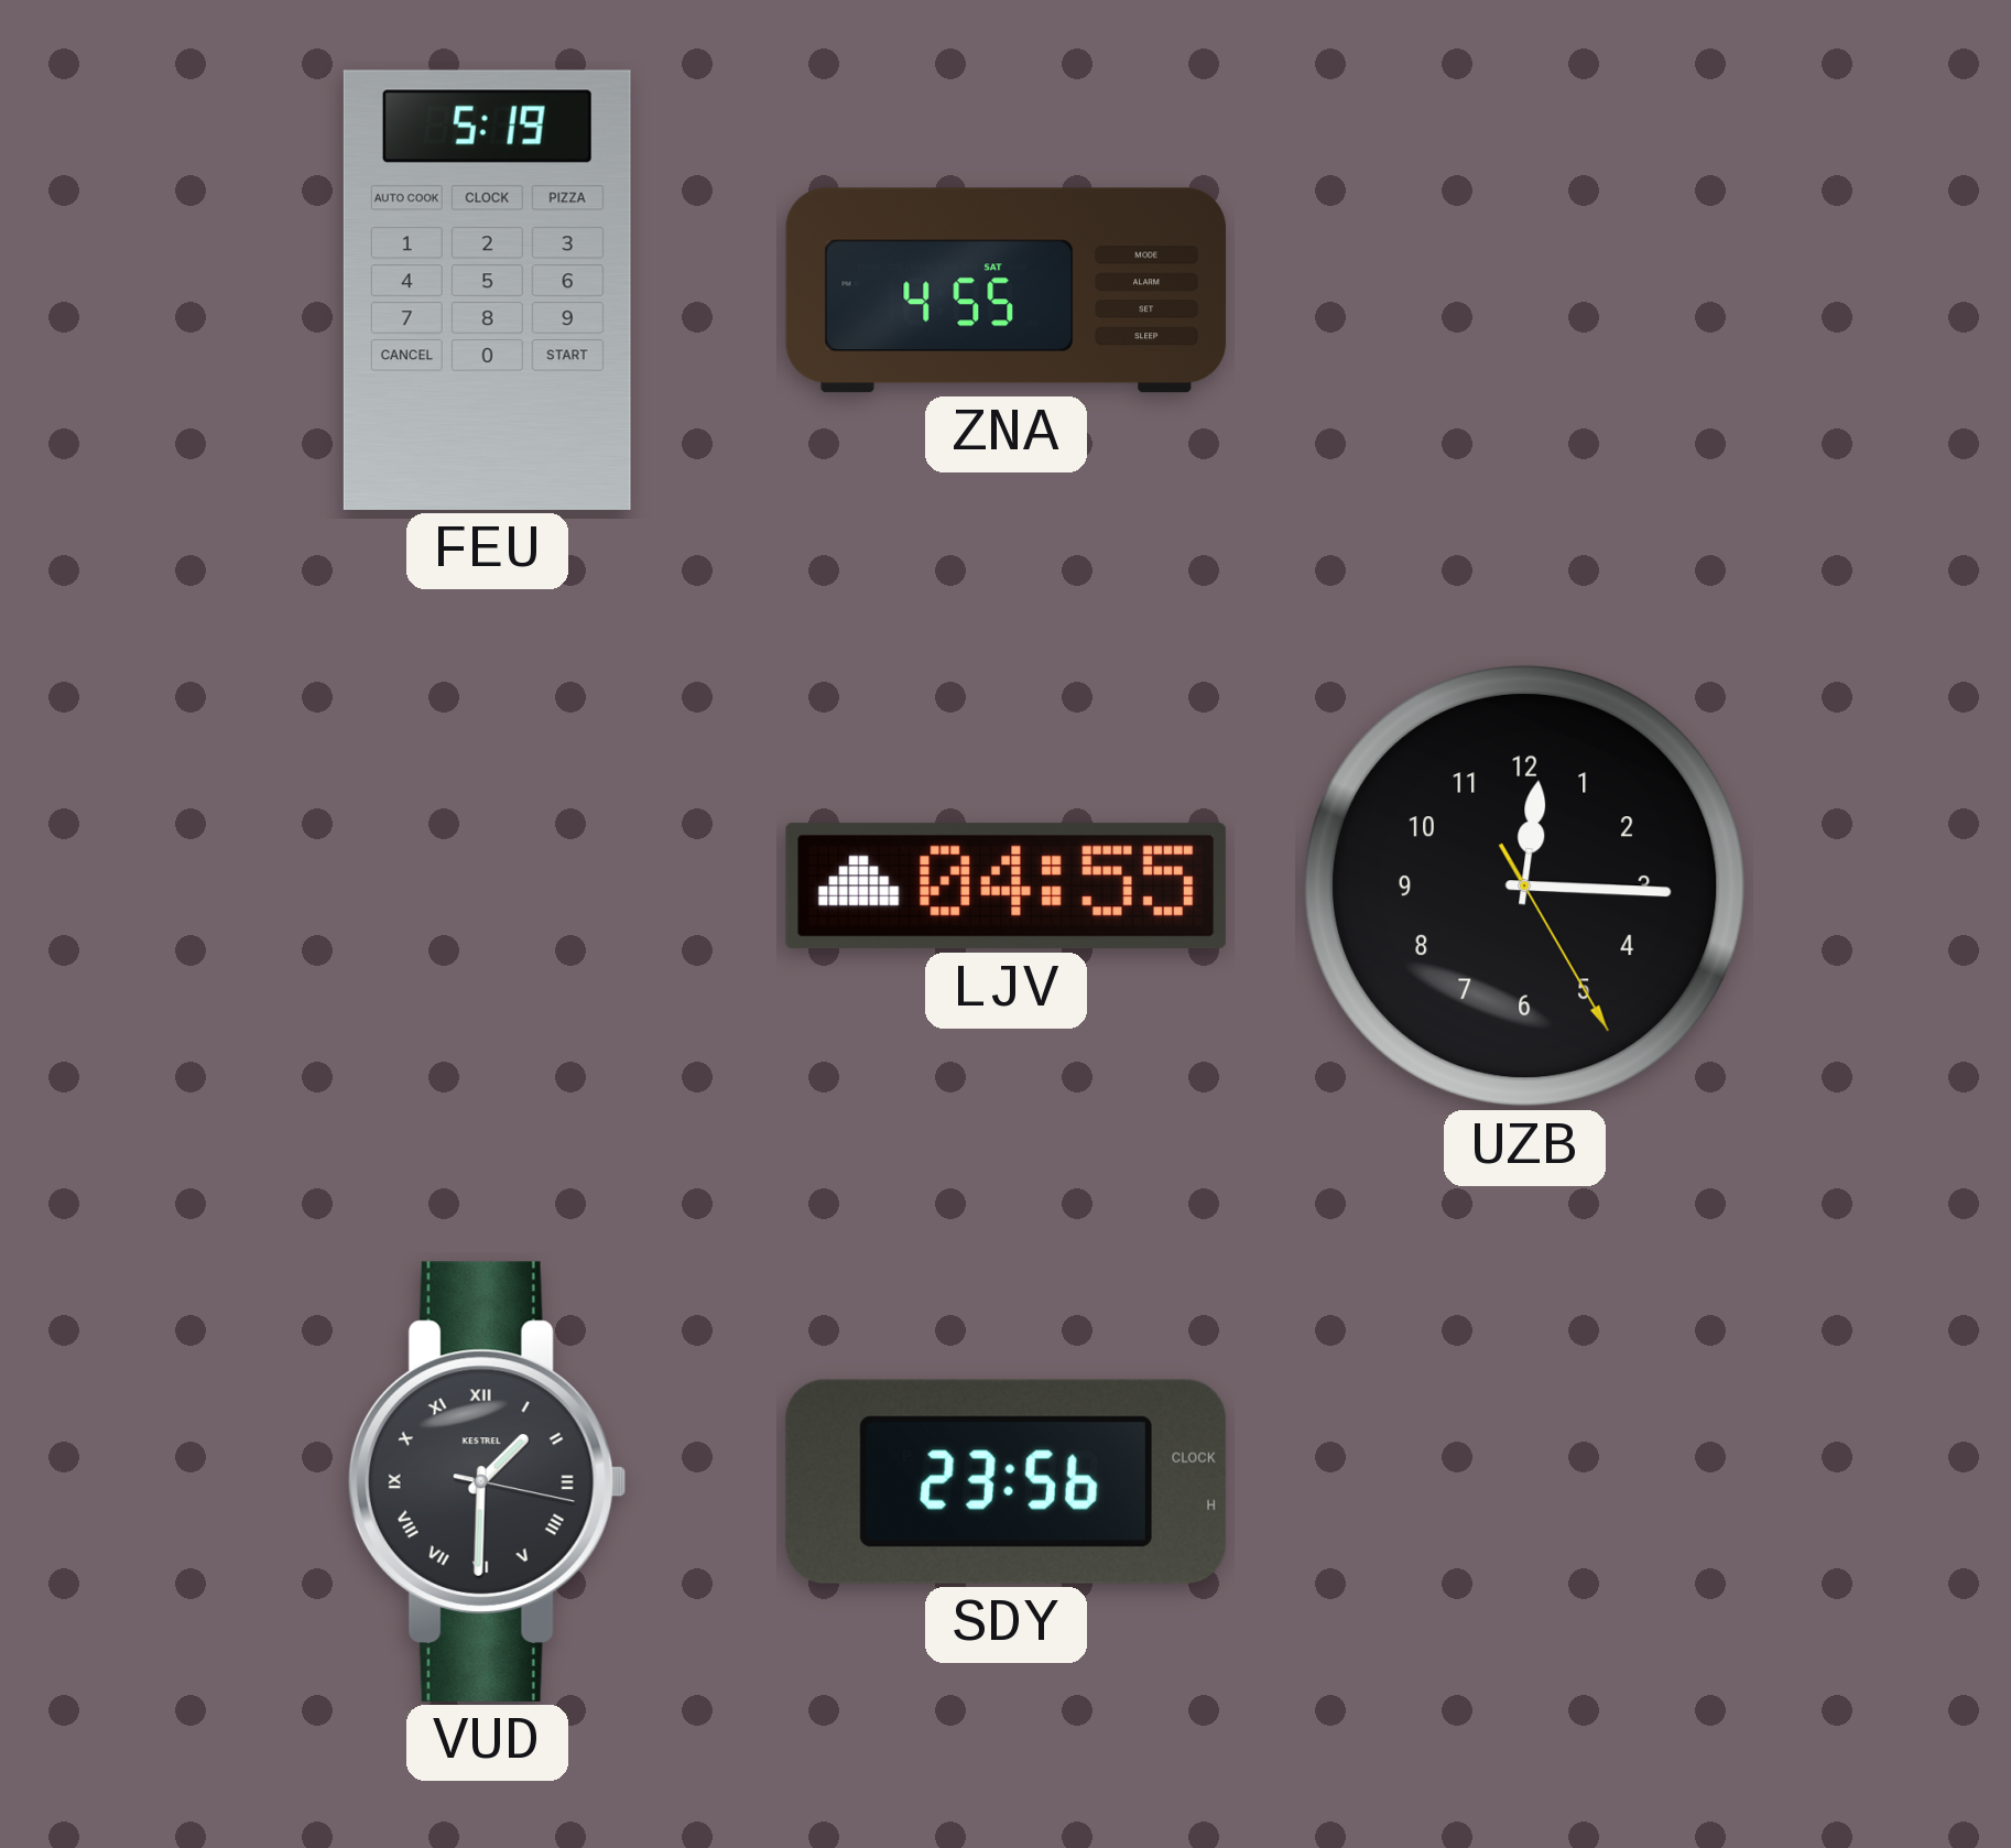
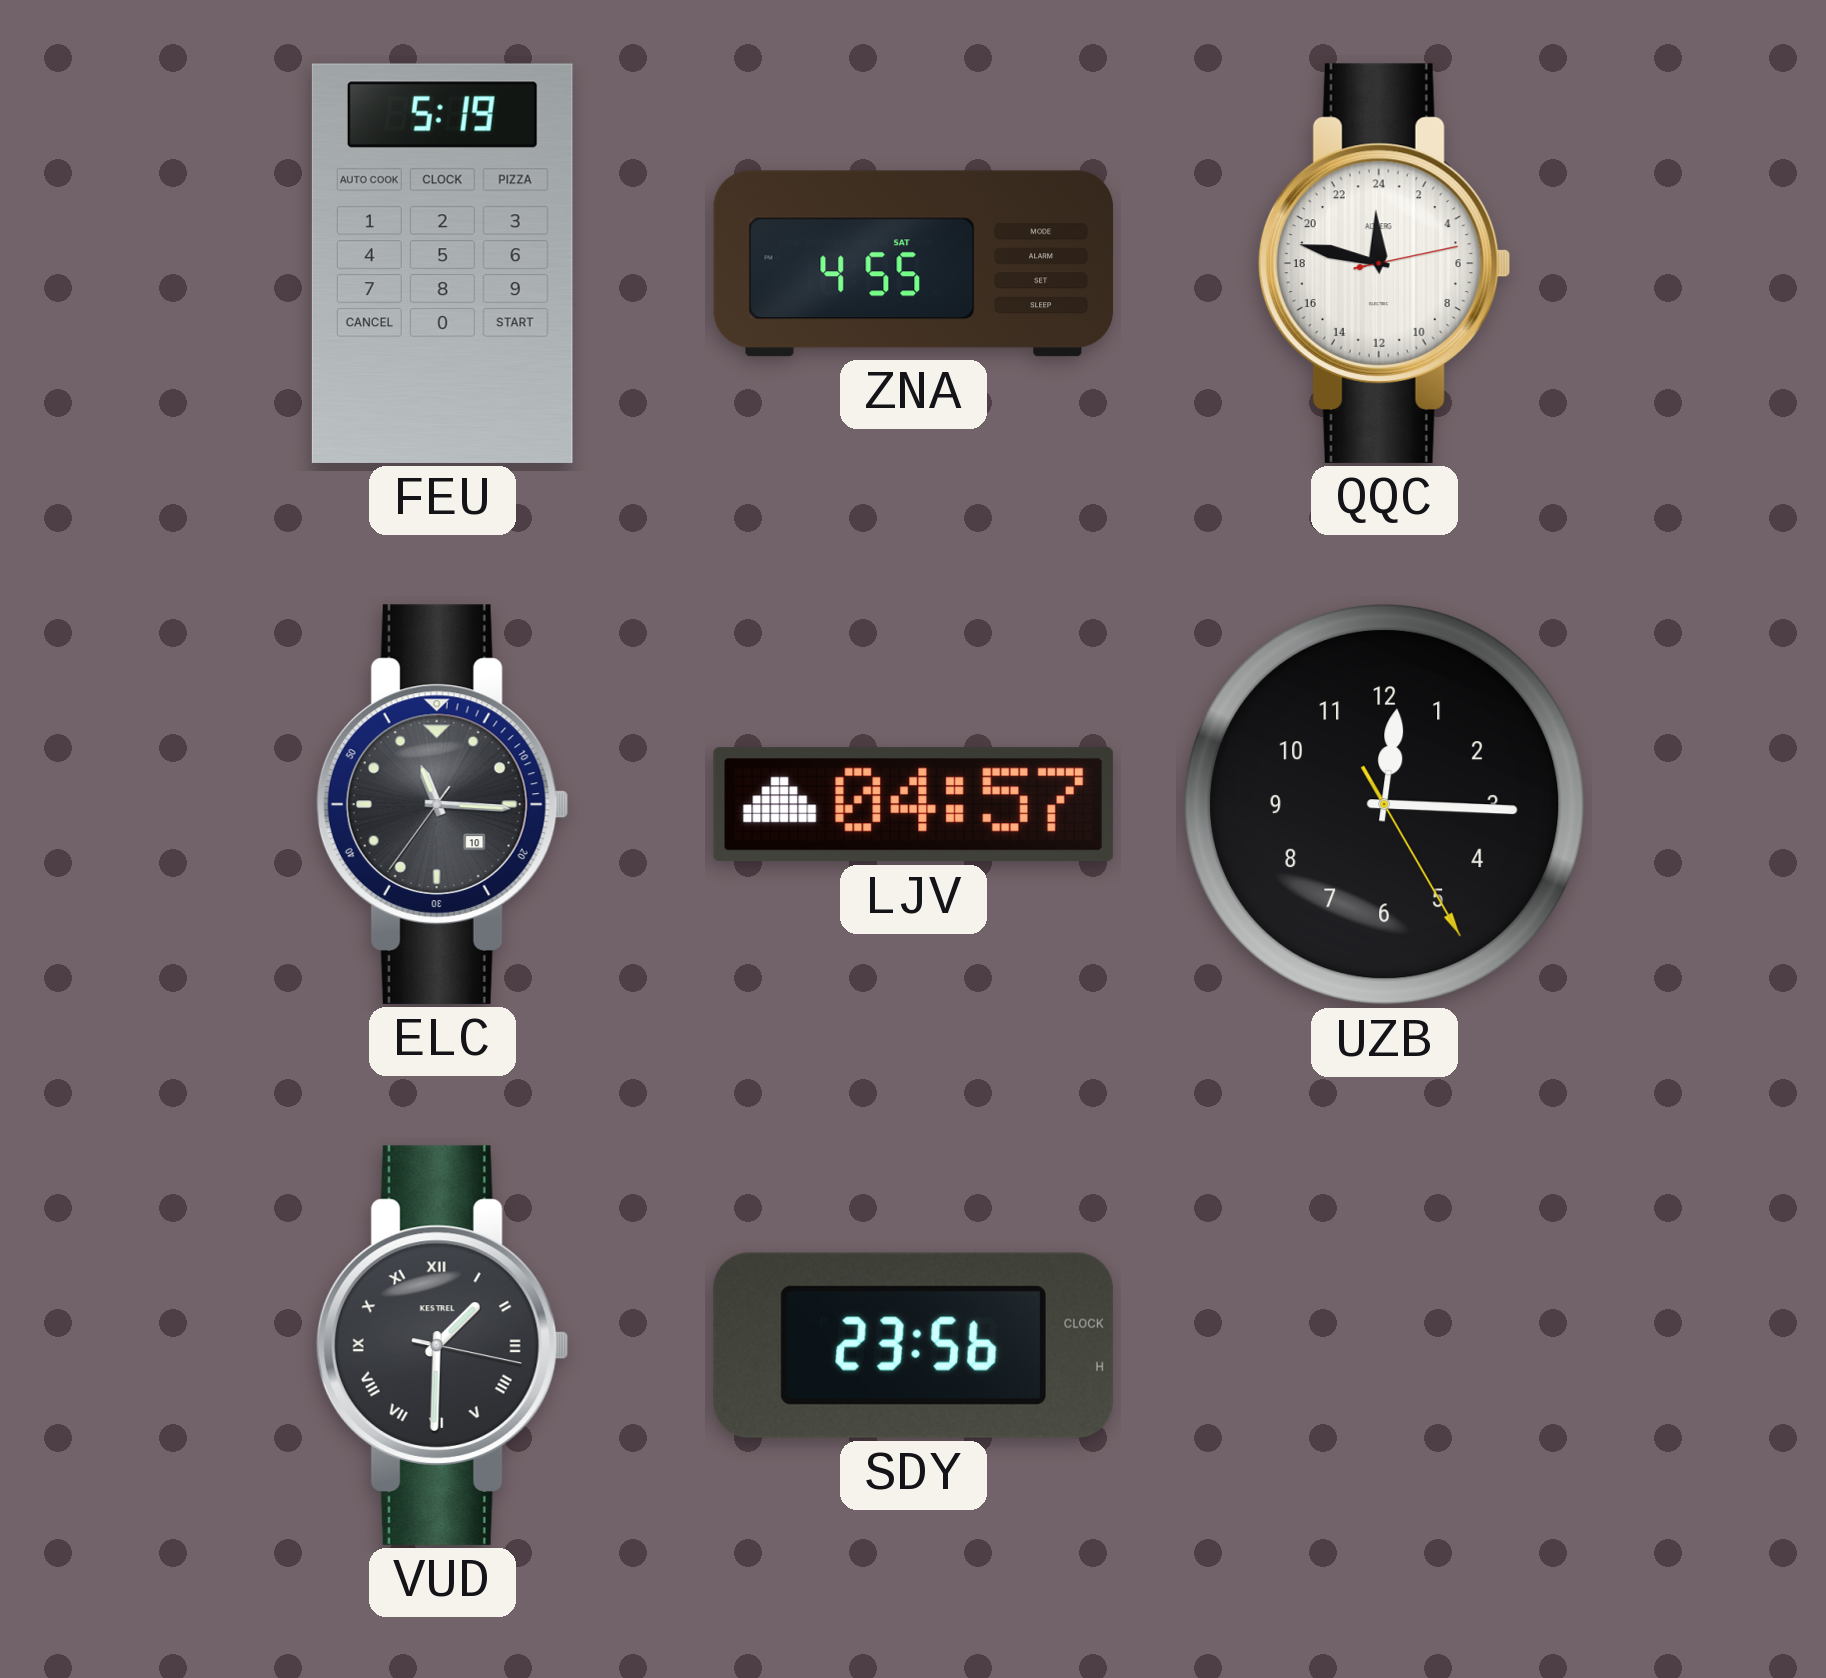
QQC: none -> 23:47
ELC: none -> 11:15
LJV: 04:55 -> 04:57
